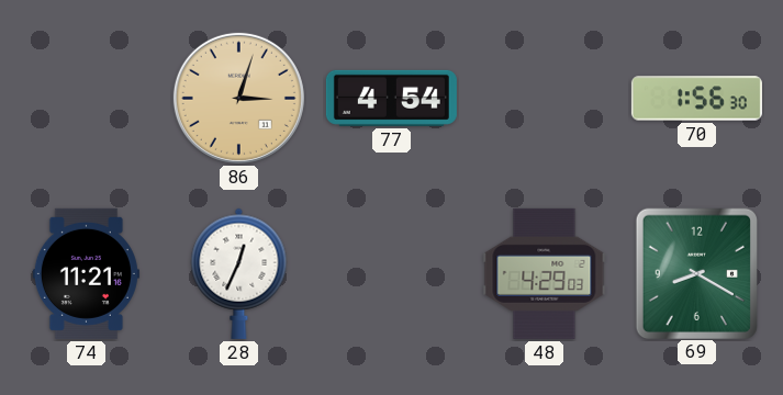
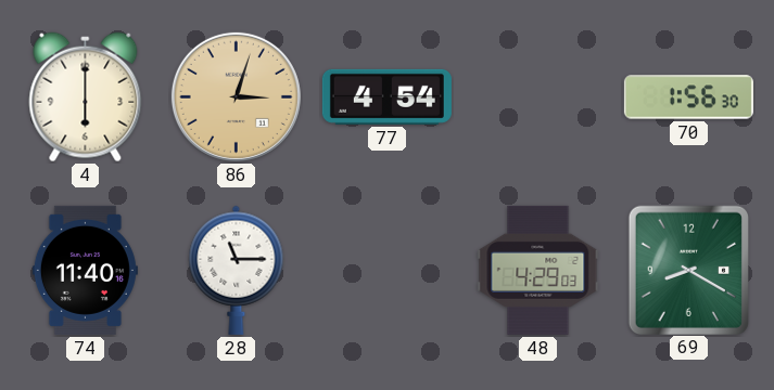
4: none -> 6:00
74: 11:21 -> 11:40
28: 12:34 -> 11:15
